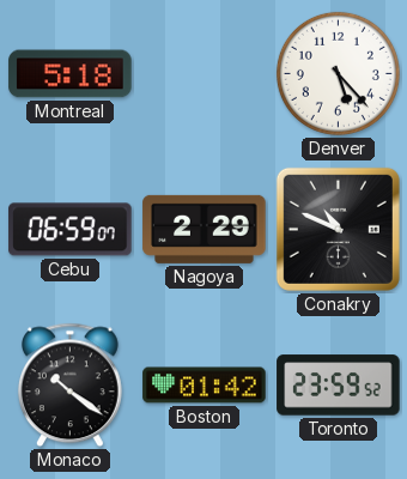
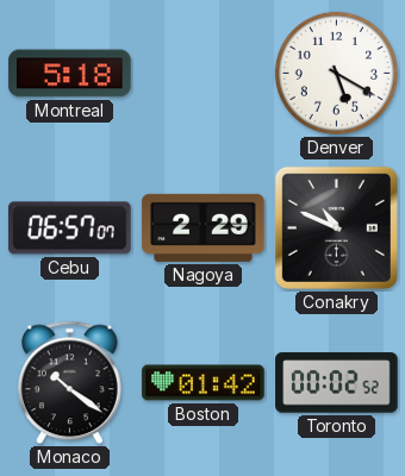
Denver: 5:23 -> 5:20
Cebu: 06:59 -> 06:57
Toronto: 23:59 -> 00:02
